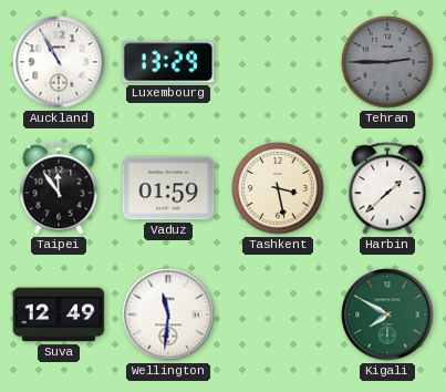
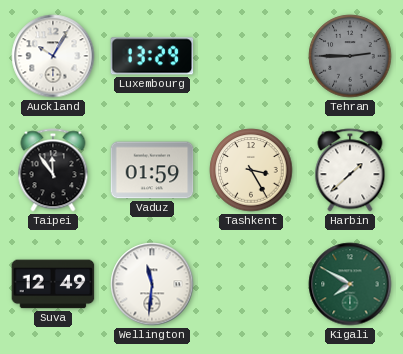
Auckland: 10:55 -> 10:05
Tashkent: 3:28 -> 3:25
